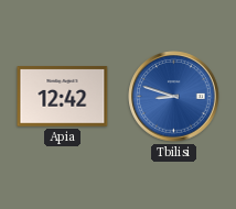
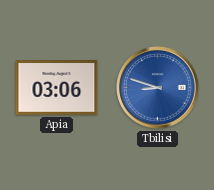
Apia: 12:42 -> 03:06
